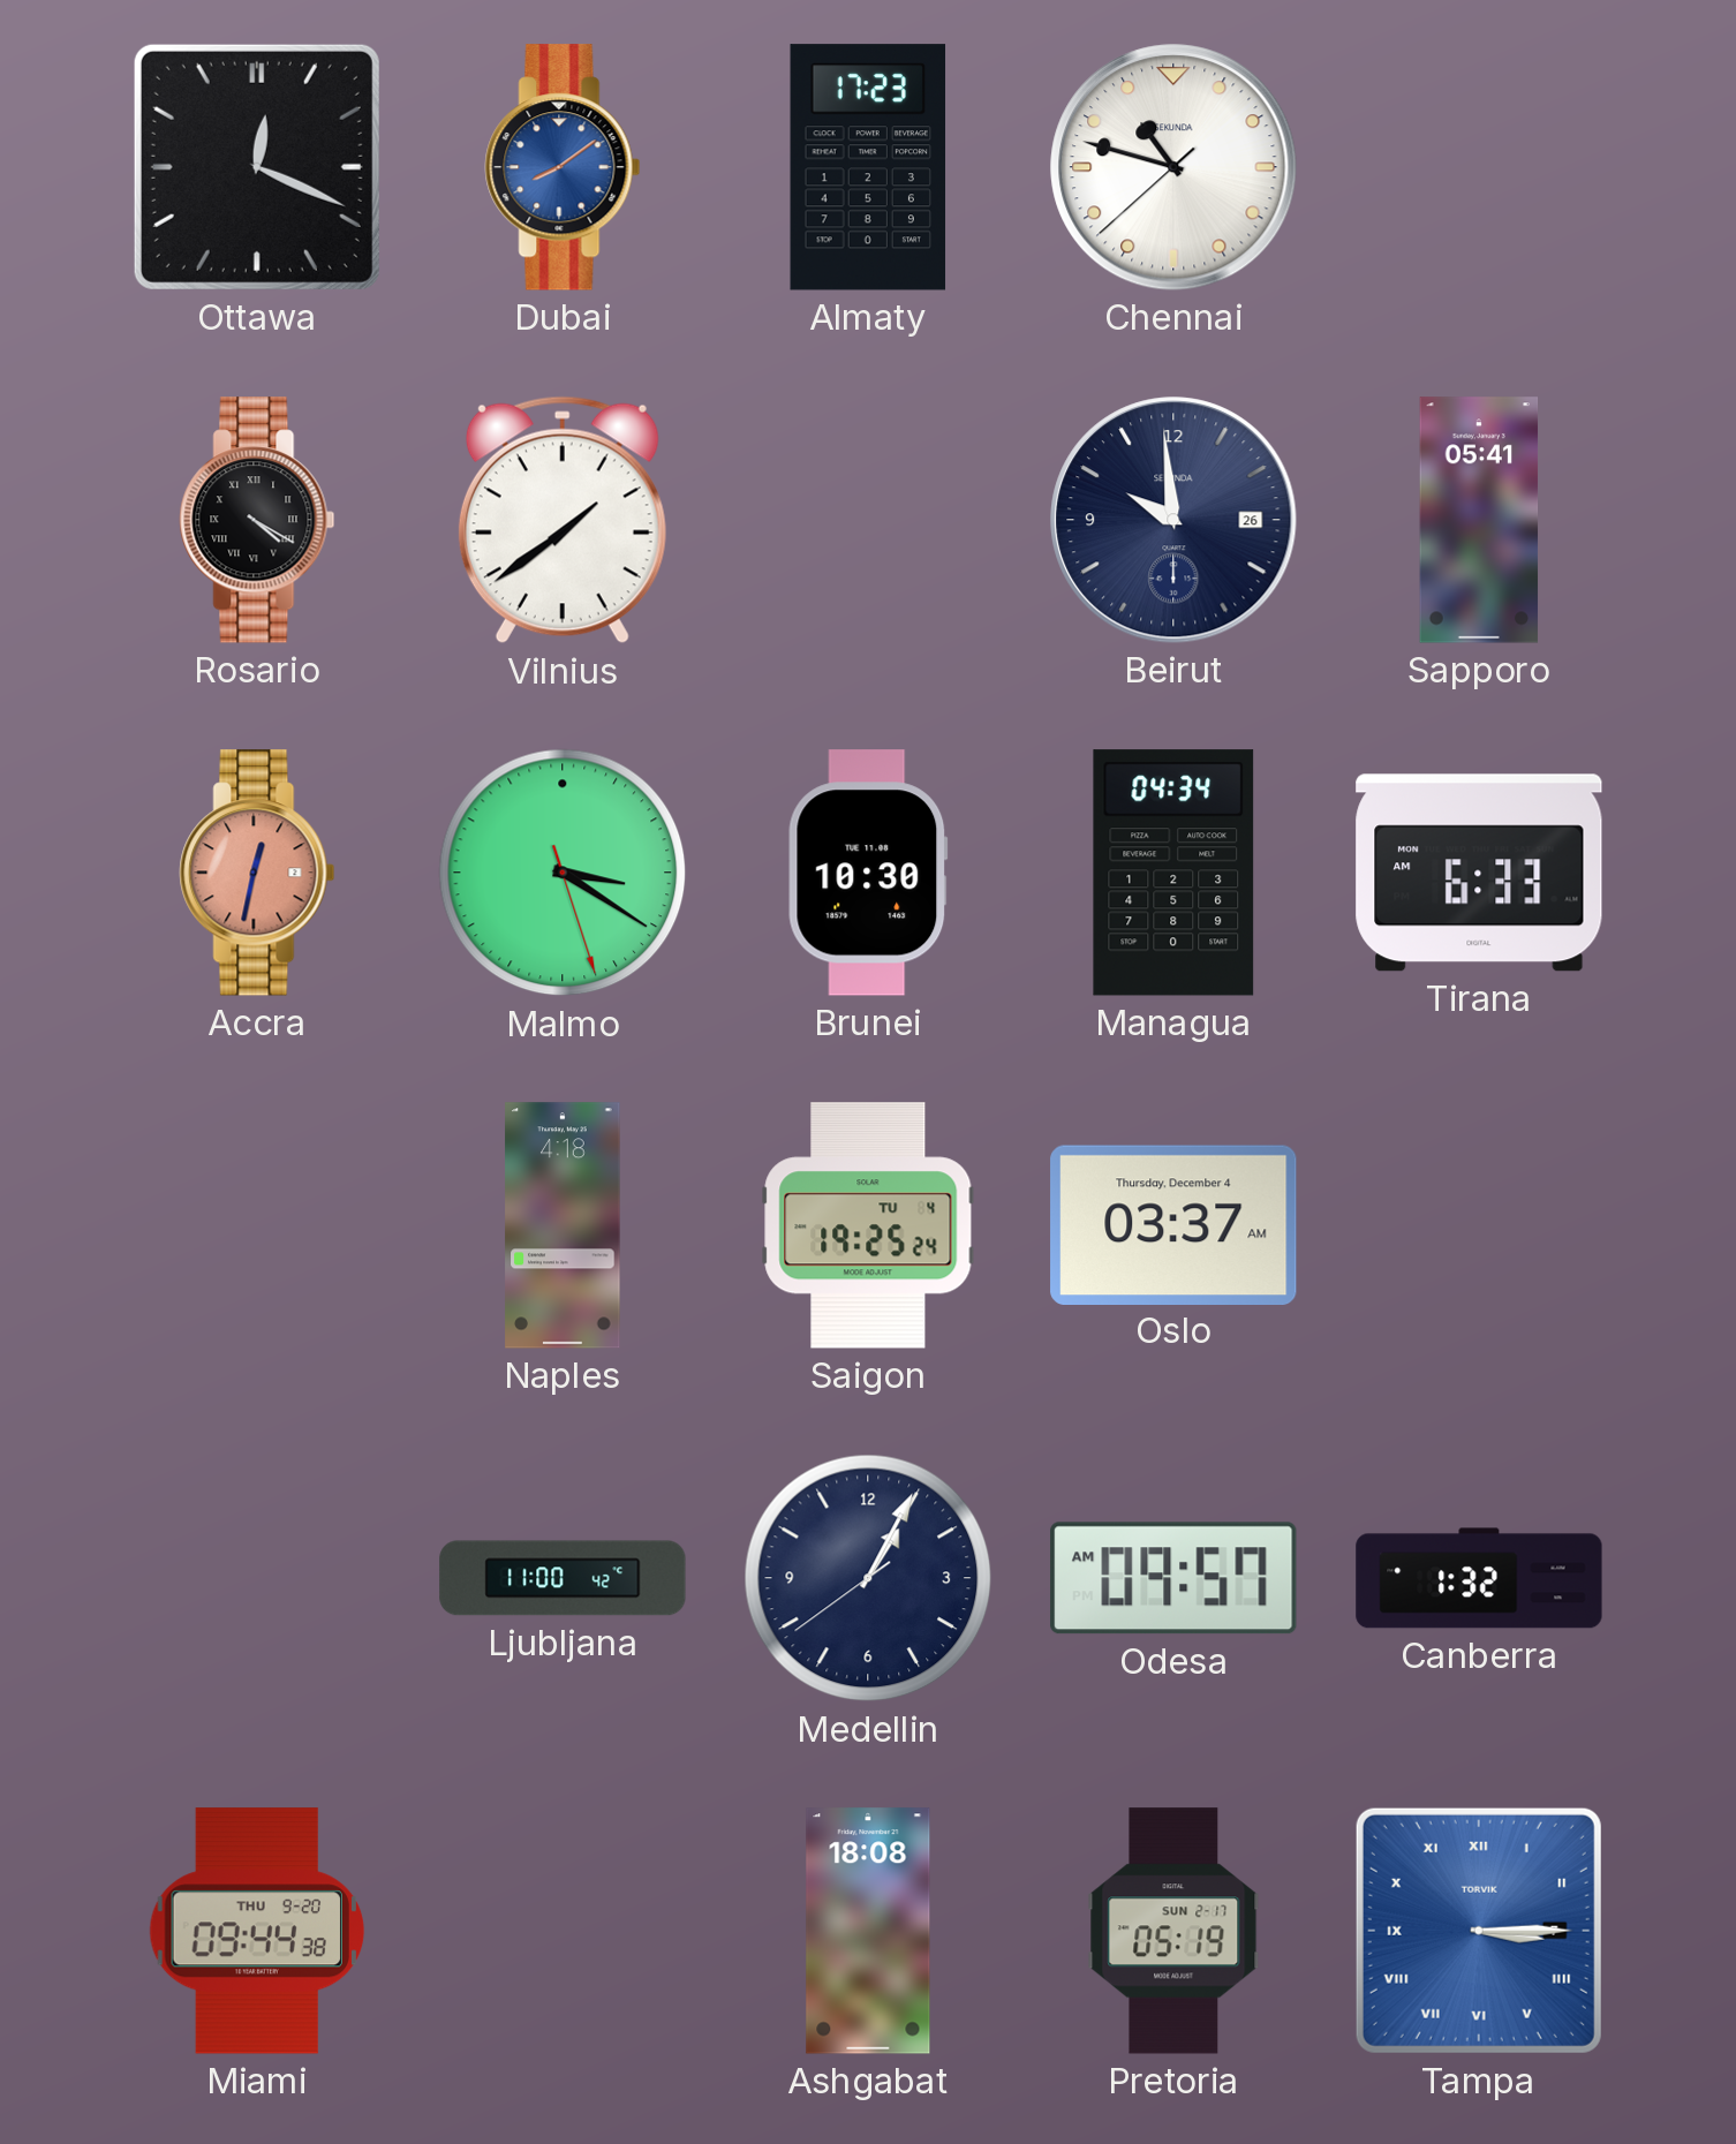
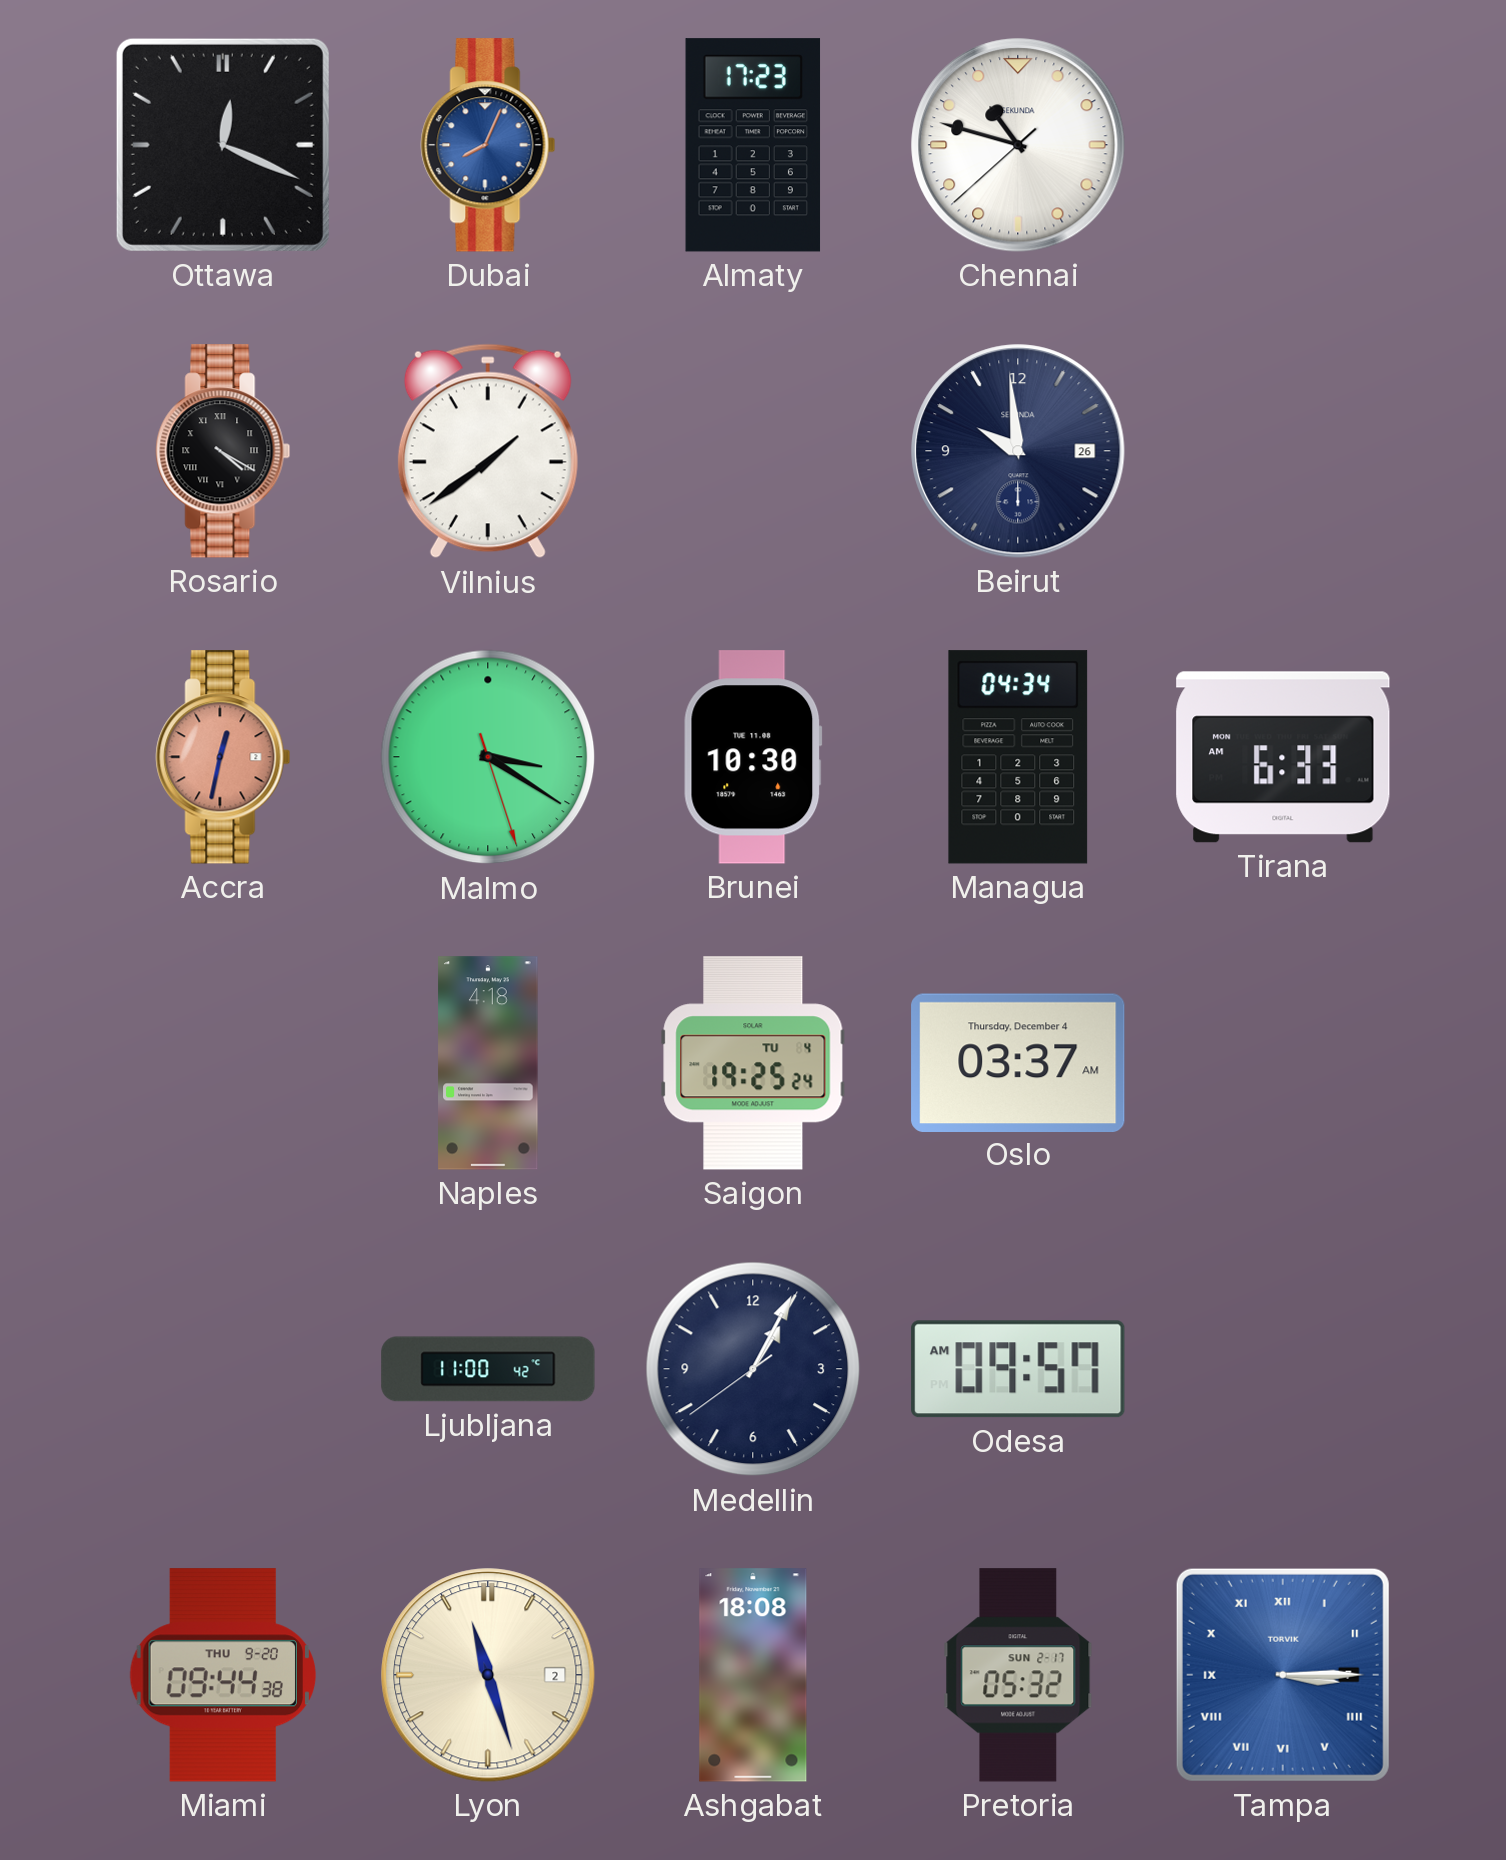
Dubai: 8:09 -> 8:04
Sapporo: 05:41 -> none
Canberra: 1:32 -> none
Lyon: none -> 11:27
Pretoria: 05:19 -> 05:32
